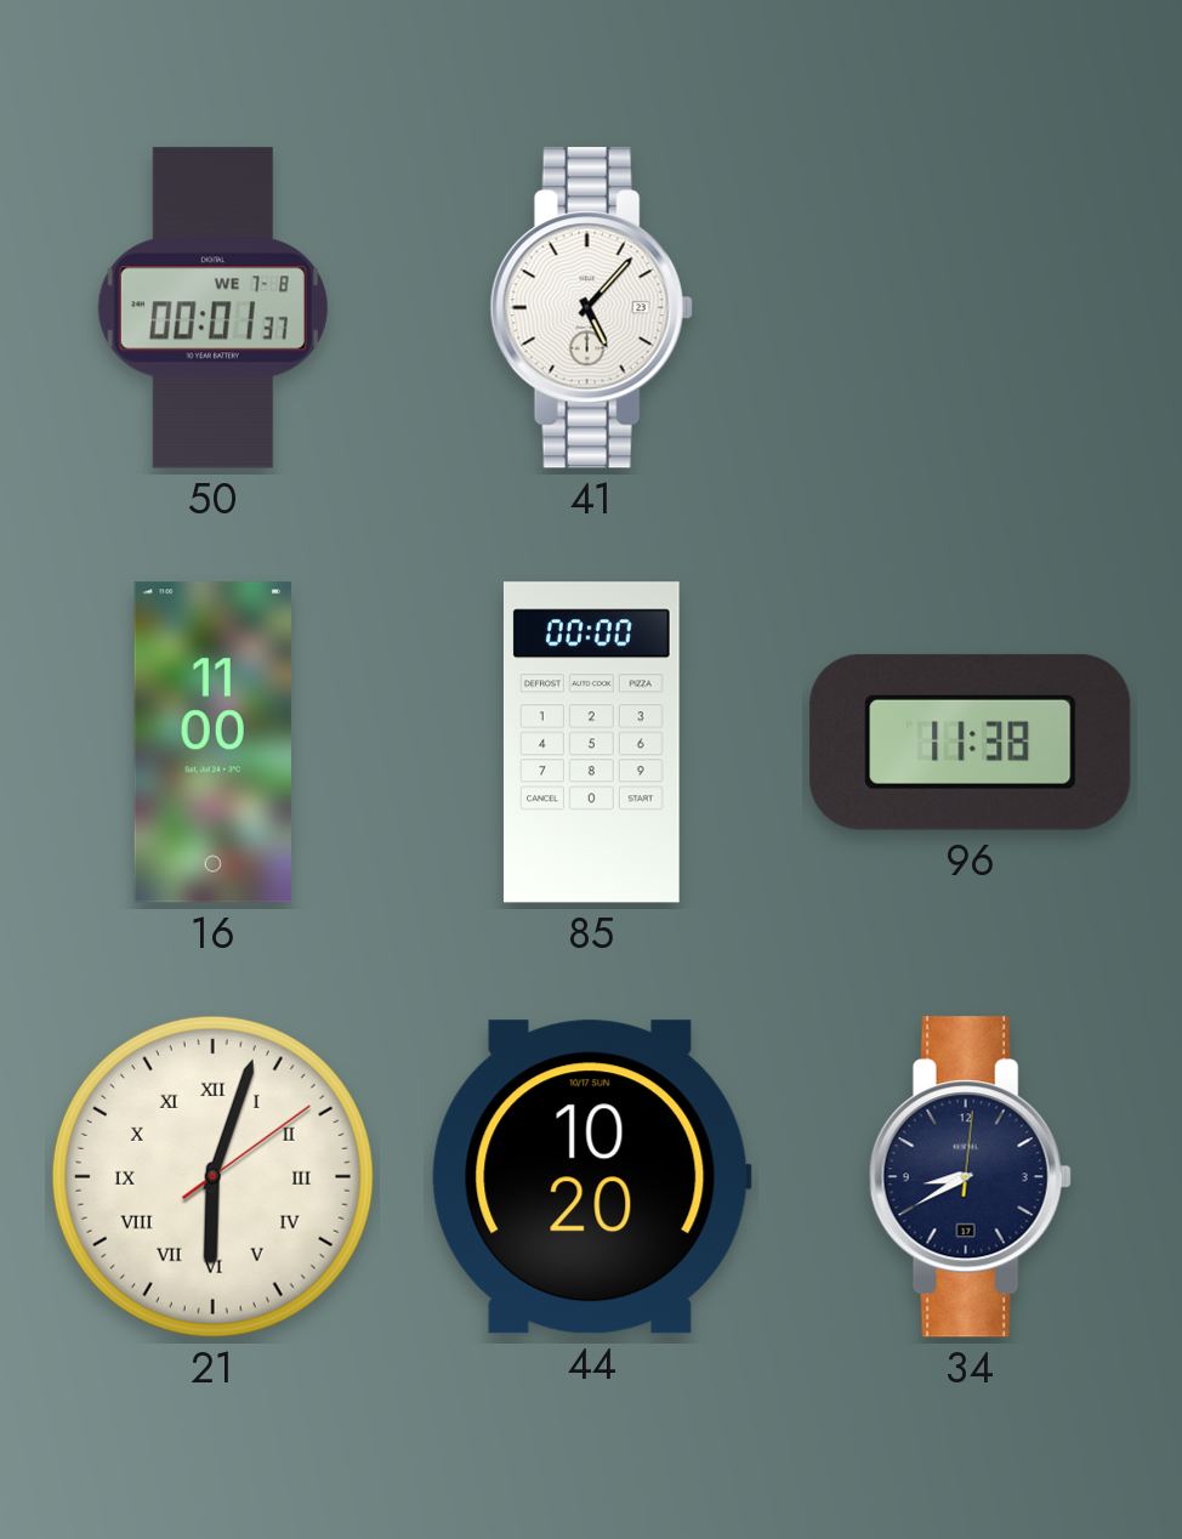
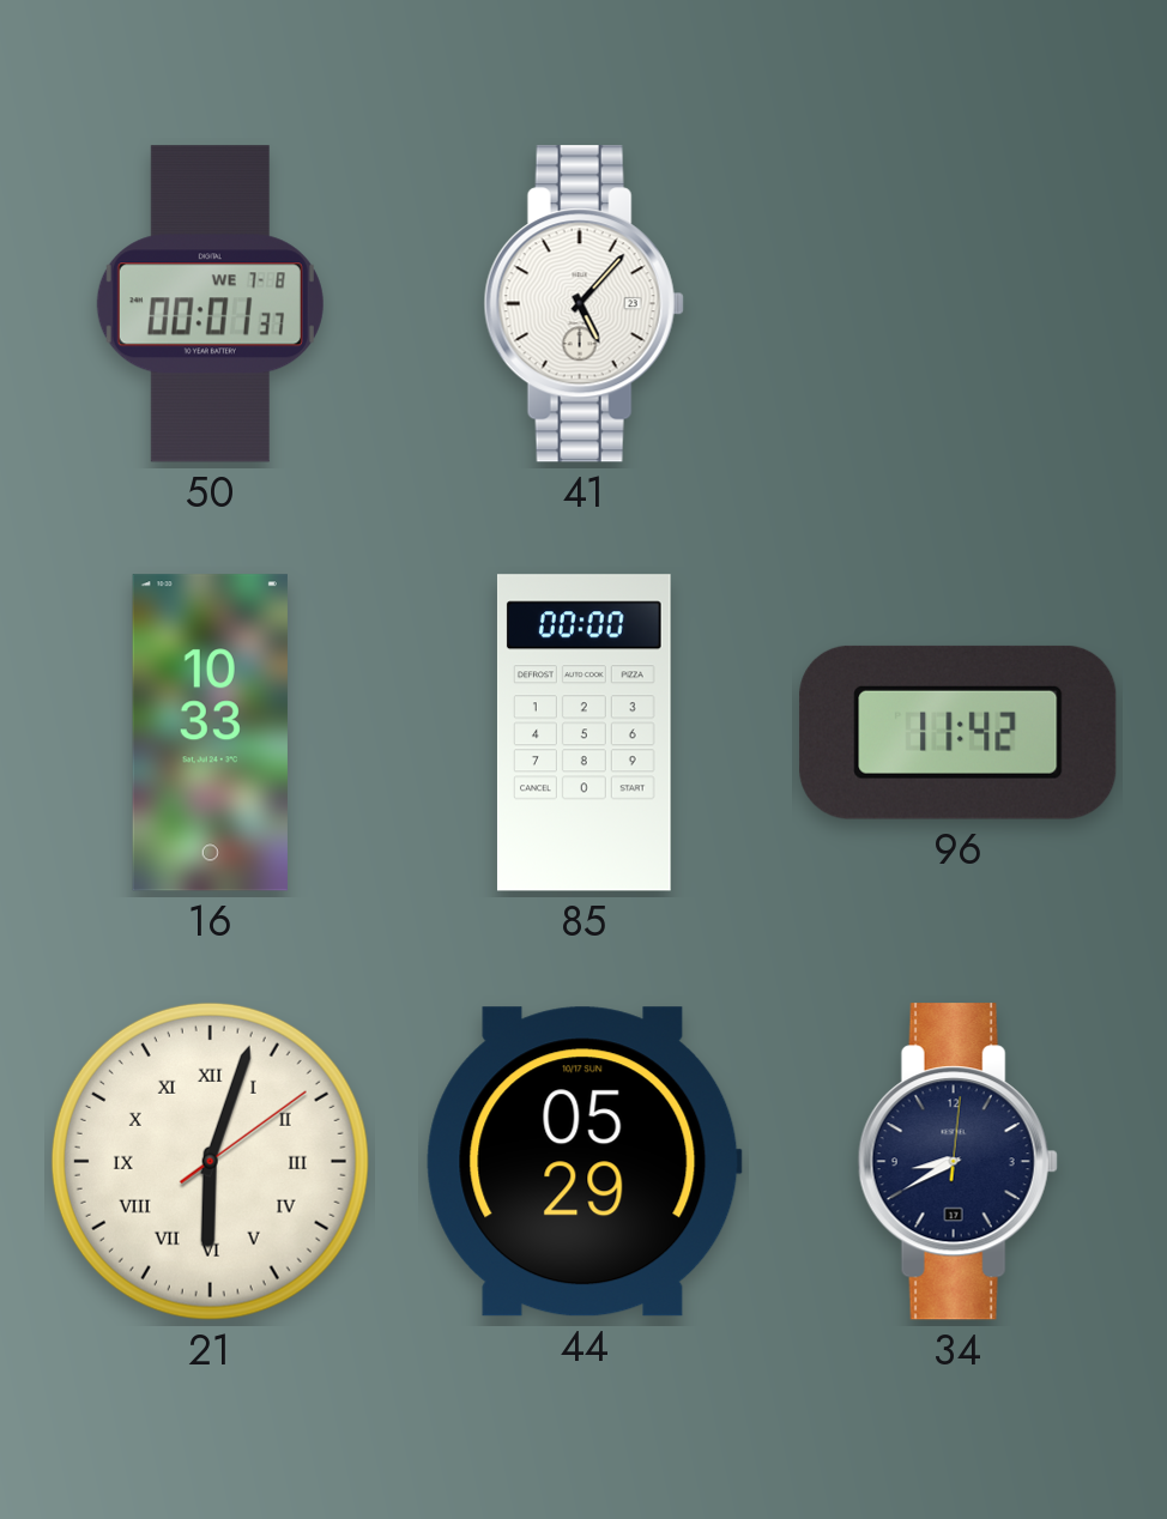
16: 11:00 -> 10:33
96: 11:38 -> 11:42
44: 10:20 -> 05:29
